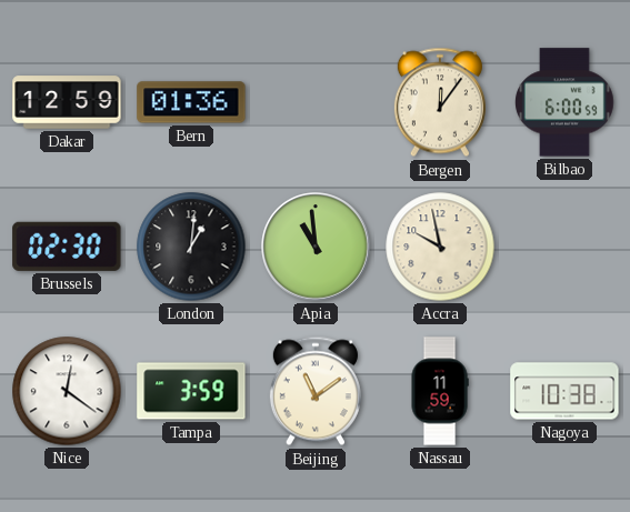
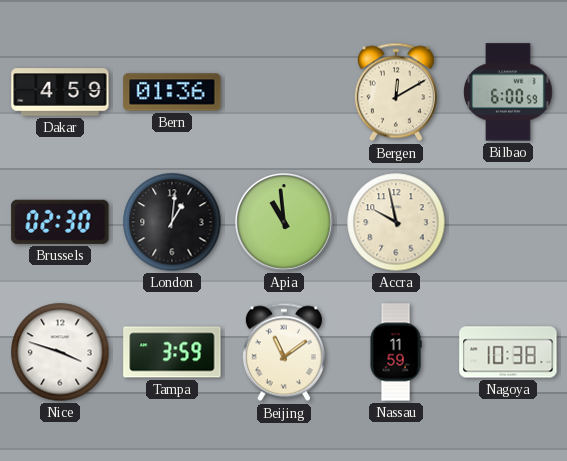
Dakar: 12:59 -> 4:59
Bergen: 12:06 -> 12:10
Nice: 12:21 -> 3:48
